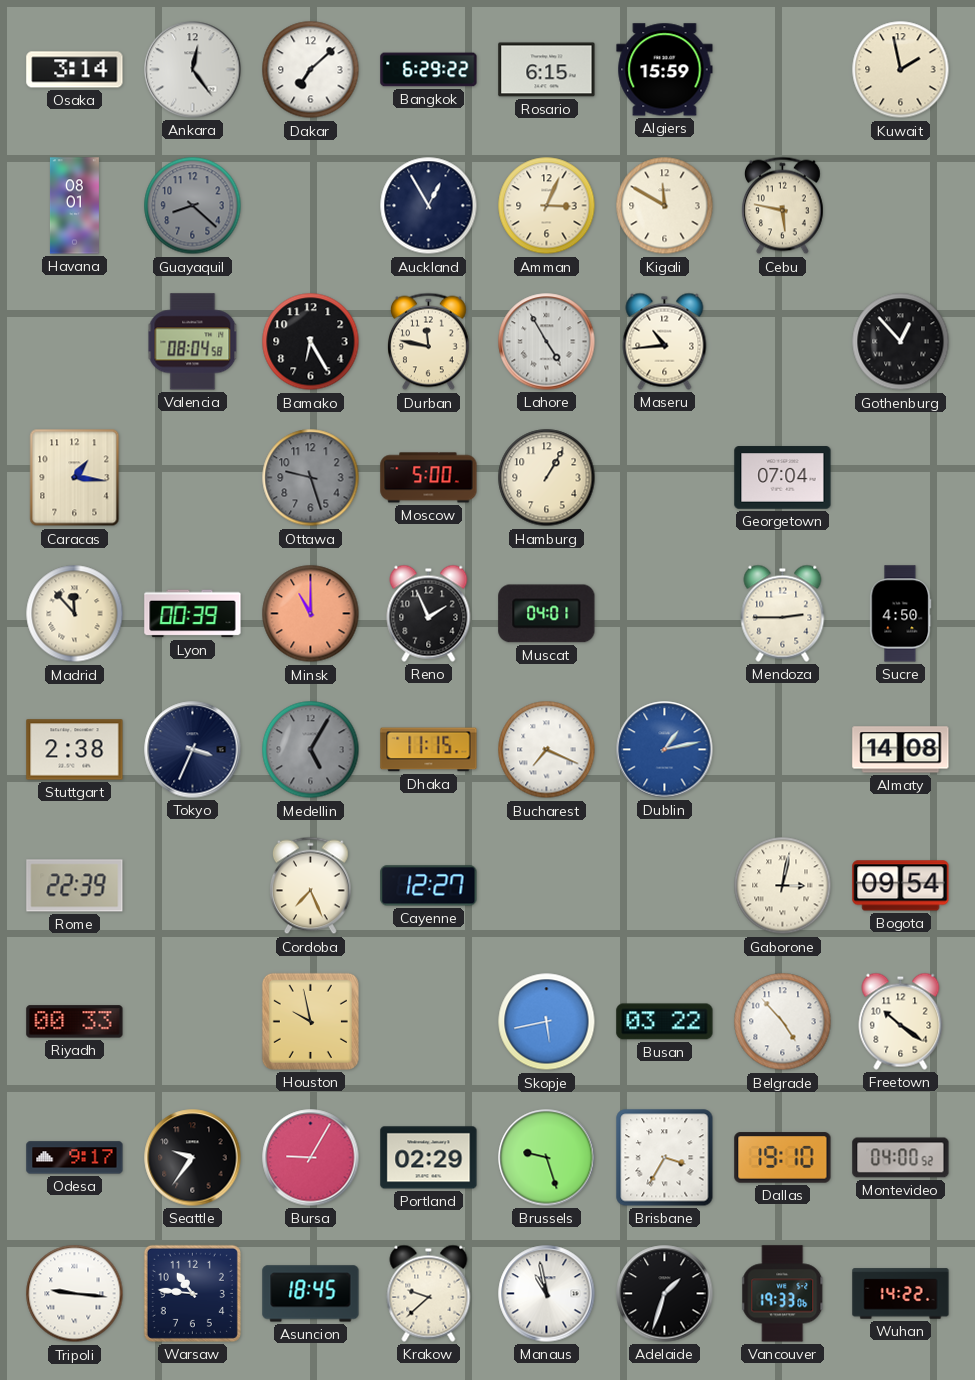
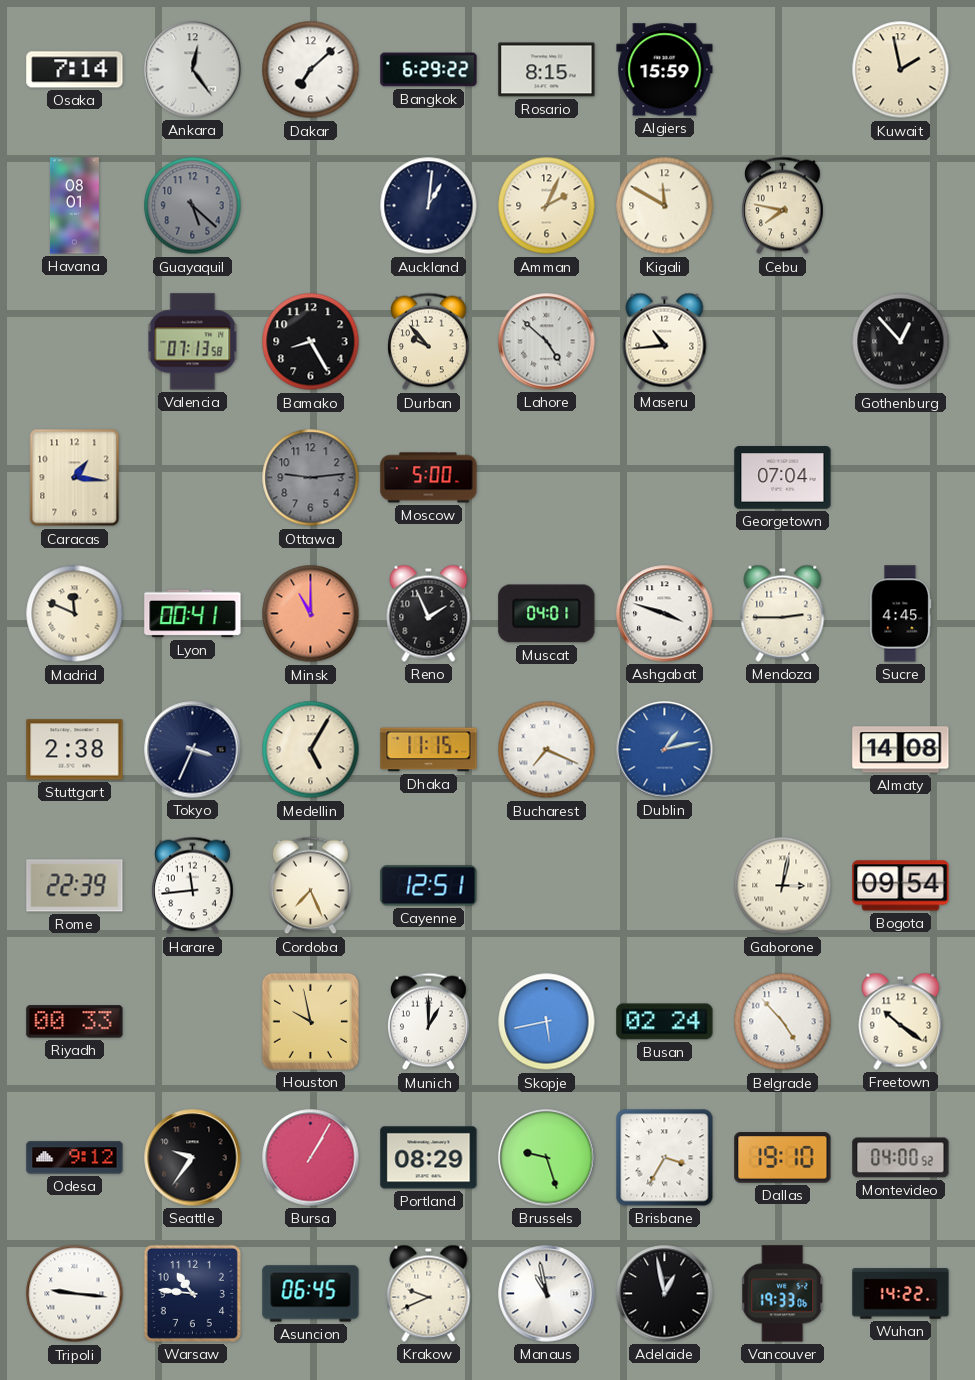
Osaka: 3:14 -> 7:14
Rosario: 6:15 -> 8:15
Guayaquil: 8:22 -> 5:22
Auckland: 12:55 -> 1:01
Amman: 3:04 -> 2:04
Cebu: 5:47 -> 7:47
Valencia: 08:04 -> 07:13
Bamako: 6:25 -> 8:25
Durban: 11:47 -> 9:53
Lahore: 4:55 -> 4:52
Ottawa: 9:27 -> 9:14
Hamburg: 1:05 -> none
Madrid: 11:53 -> 11:49
Lyon: 00:39 -> 00:41
Ashgabat: none -> 3:48
Sucre: 4:50 -> 4:45
Medellin dial: grey -> cream
Harare: none -> 11:44
Cayenne: 12:27 -> 12:51
Munich: none -> 1:00
Busan: 03:22 -> 02:24
Odesa: 9:17 -> 9:12
Bursa: 9:05 -> 1:05
Portland: 02:29 -> 08:29
Asuncion: 18:45 -> 06:45
Krakow: 9:38 -> 9:41
Adelaide: 1:33 -> 12:58
